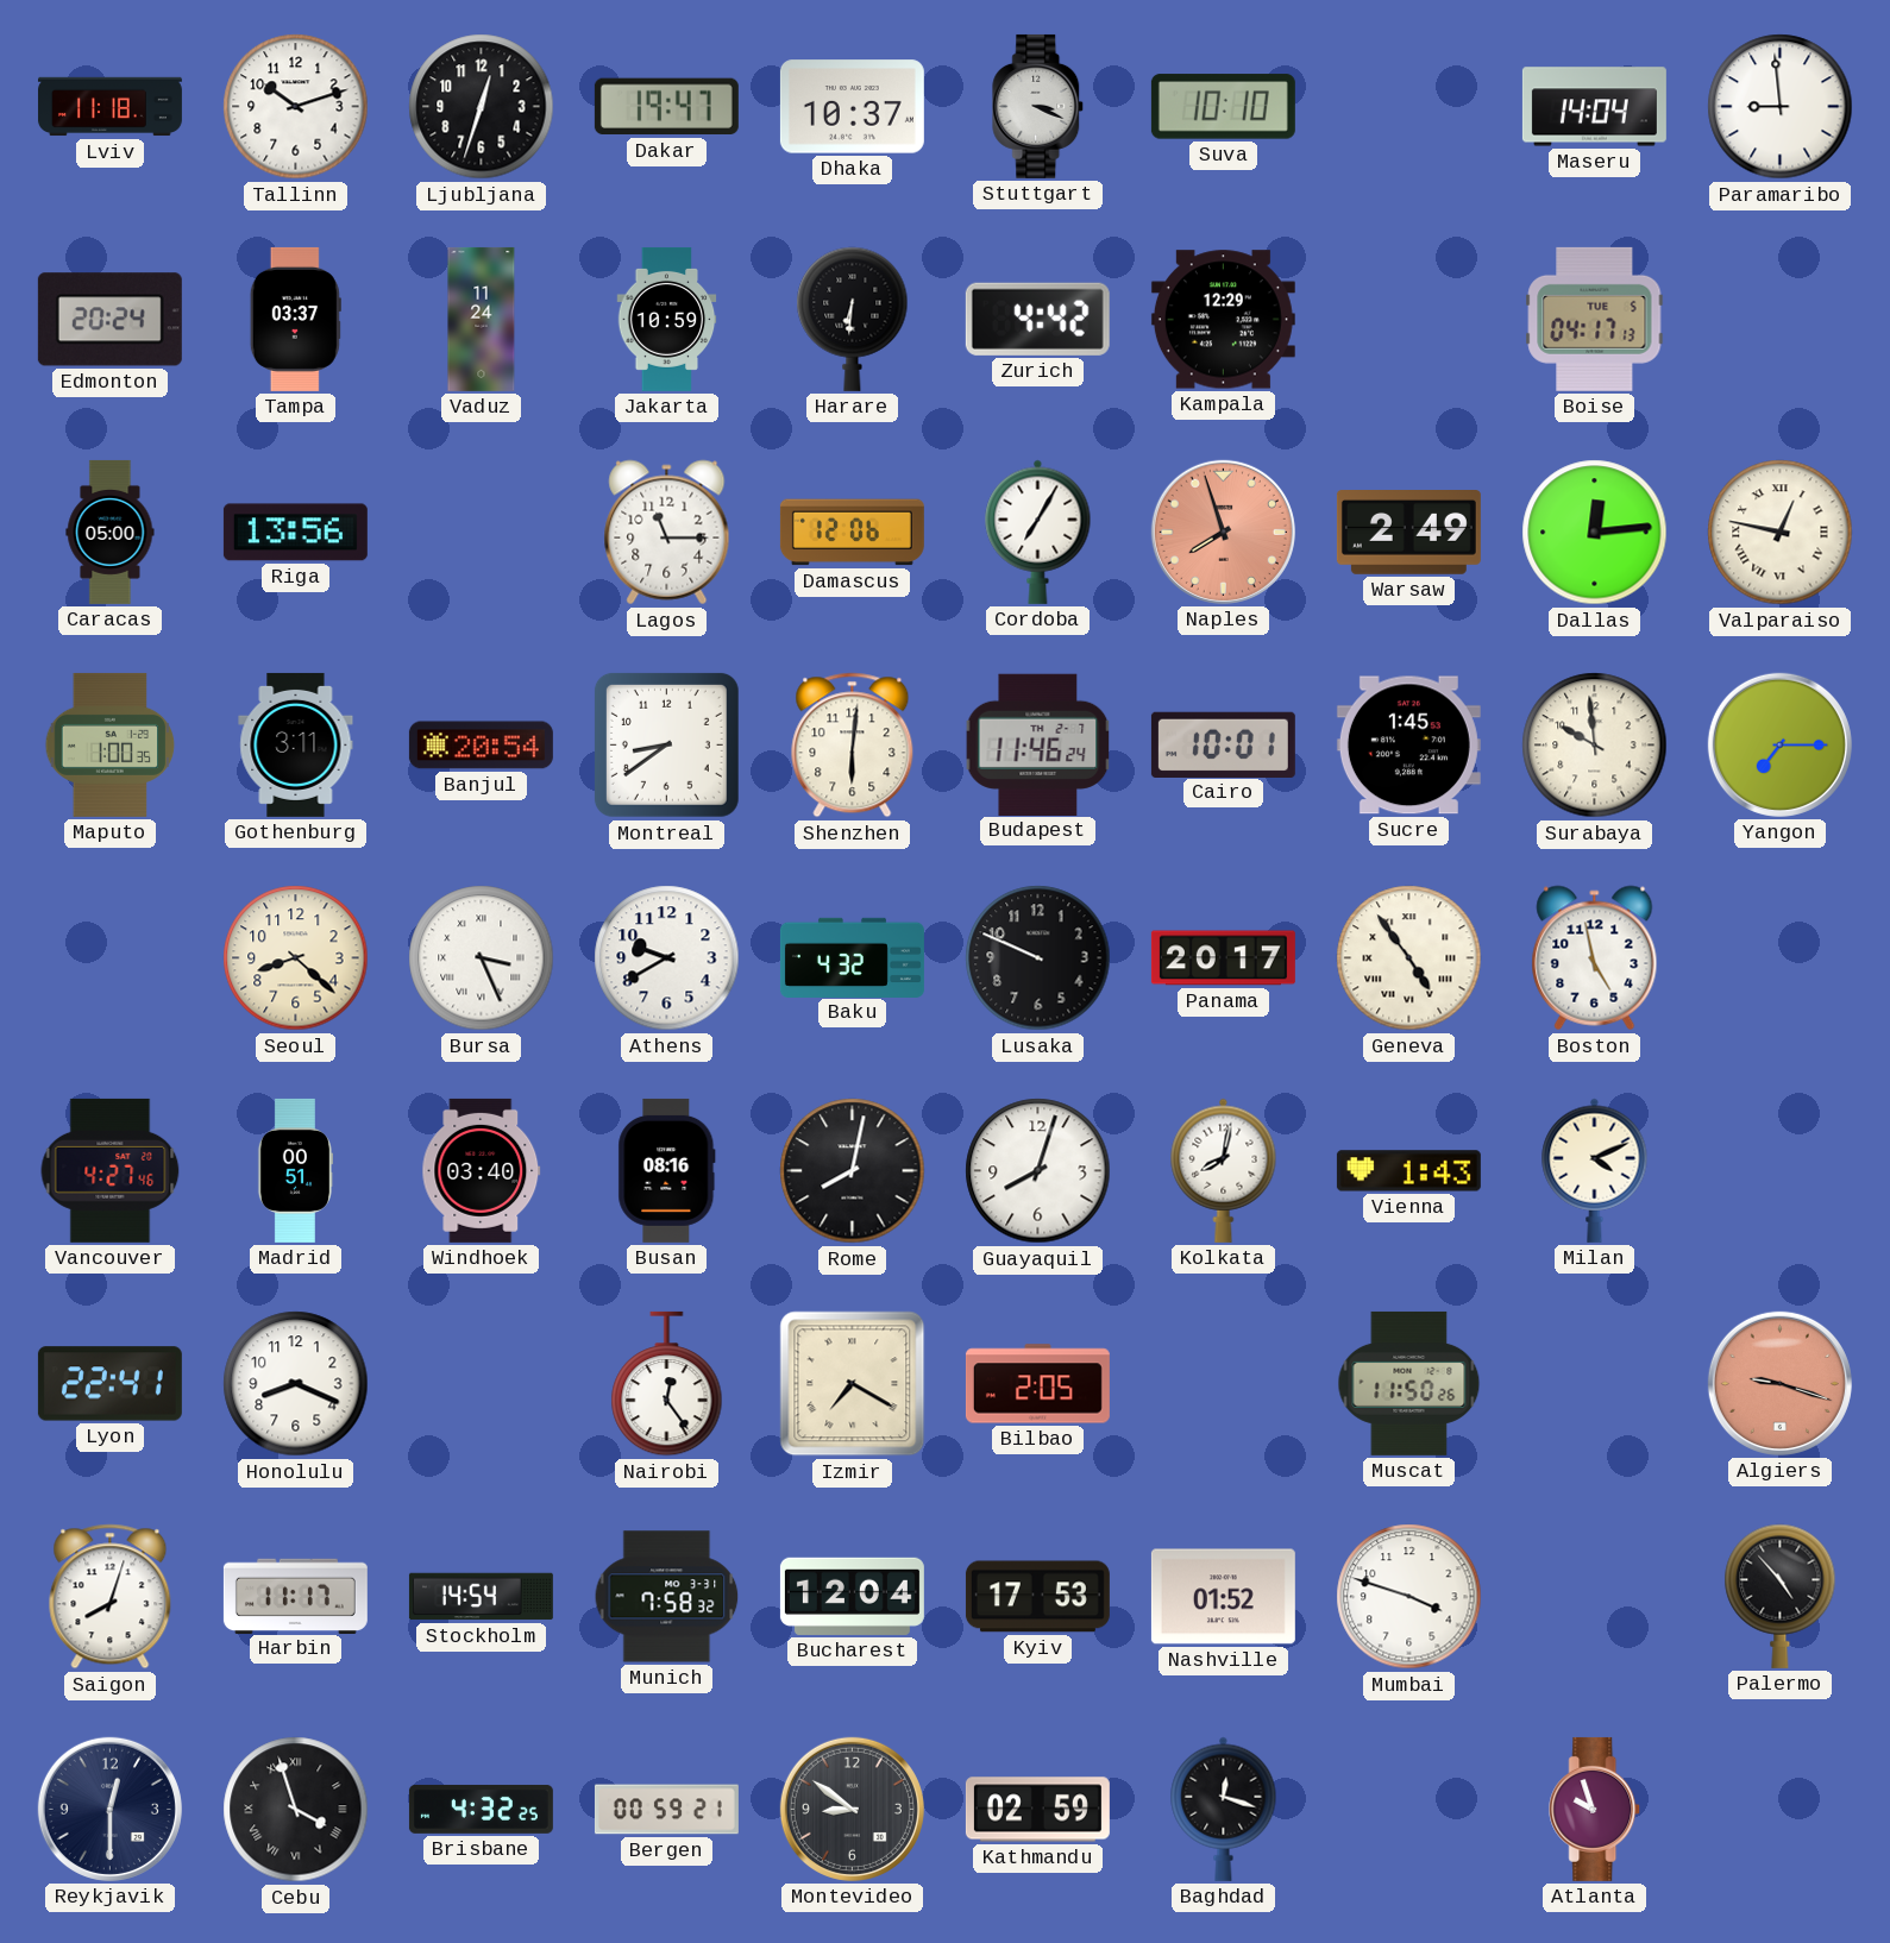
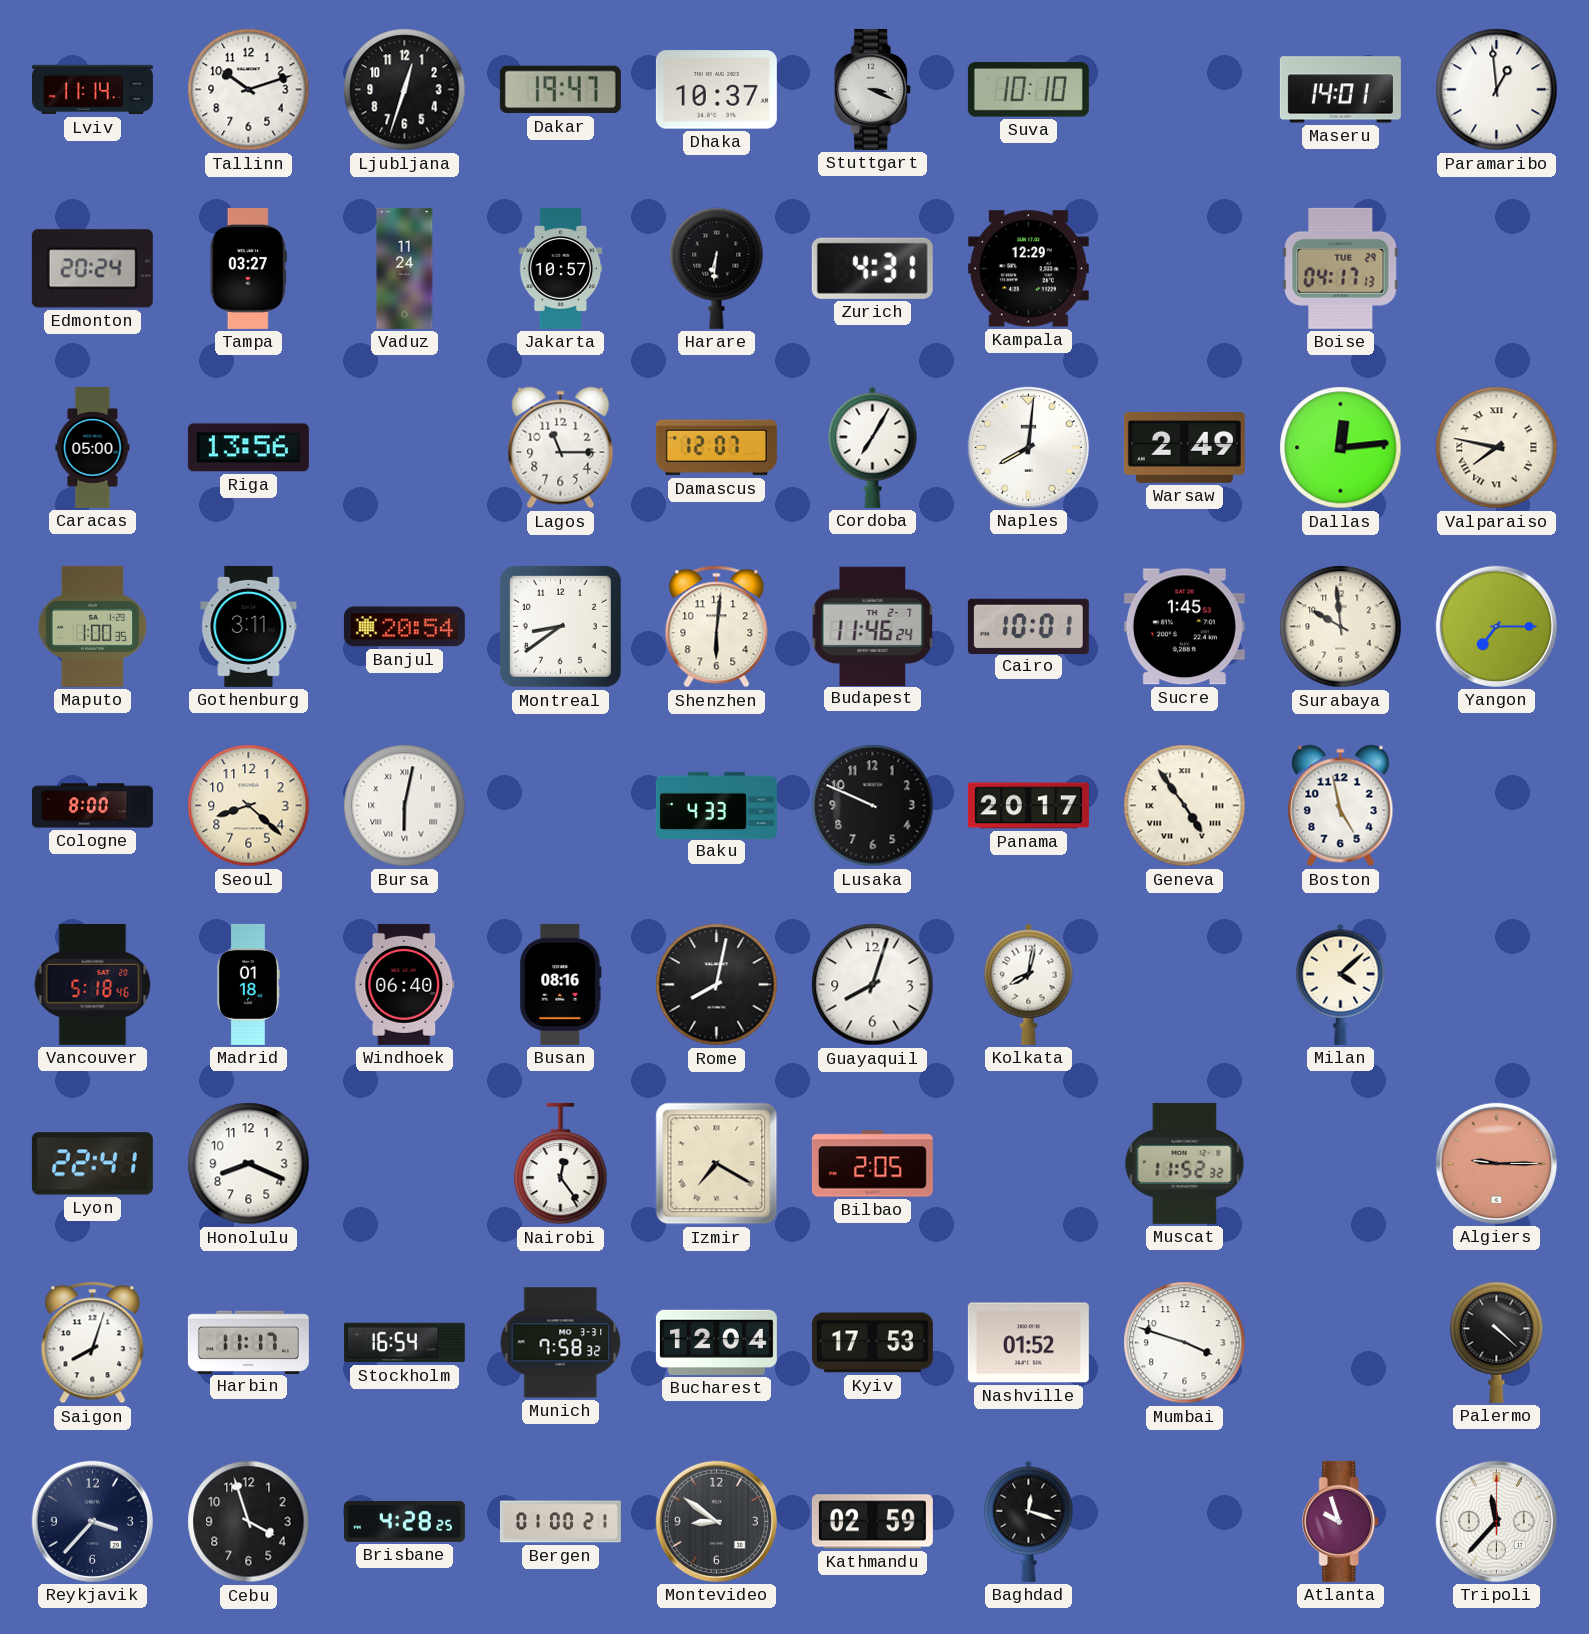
Lviv: 11:18 -> 11:14
Maseru: 14:04 -> 14:01
Paramaribo: 8:59 -> 12:59
Tampa: 03:37 -> 03:27
Jakarta: 10:59 -> 10:57
Zurich: 4:42 -> 4:31
Boise date: TUE 5 -> TUE 29
Damascus: 12:06 -> 12:07
Naples: 7:57 -> 8:01
Naples dial: salmon -> white
Valparaiso: 12:47 -> 7:47
Cologne: none -> 8:00
Bursa: 3:26 -> 6:02
Athens: 9:40 -> none
Baku: 4:32 -> 4:33
Vancouver: 4:27 -> 5:18
Madrid: 00:51 -> 01:18
Windhoek: 03:40 -> 06:40
Vienna: 1:43 -> none
Milan: 4:11 -> 4:08
Muscat: 11:50 -> 11:52
Algiers: 9:18 -> 9:15
Stockholm: 14:54 -> 16:54
Palermo: 4:53 -> 4:22
Reykjavik: 12:30 -> 3:37
Cebu numerals: Roman -> Arabic
Brisbane: 4:32 -> 4:28
Bergen: 00:59 -> 01:00
Tripoli: none -> 11:37
